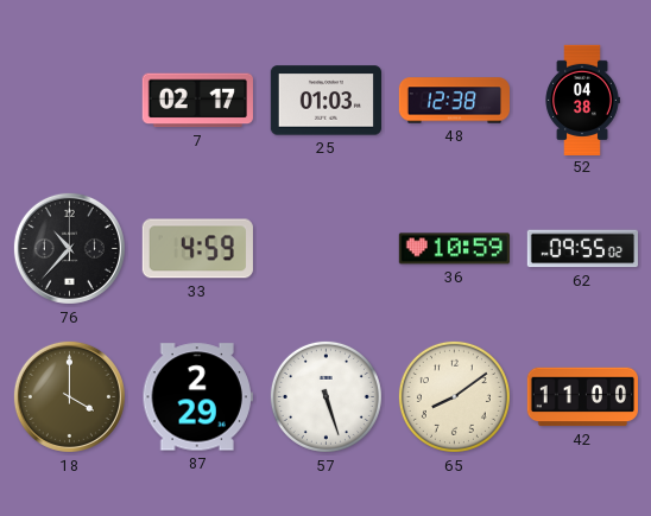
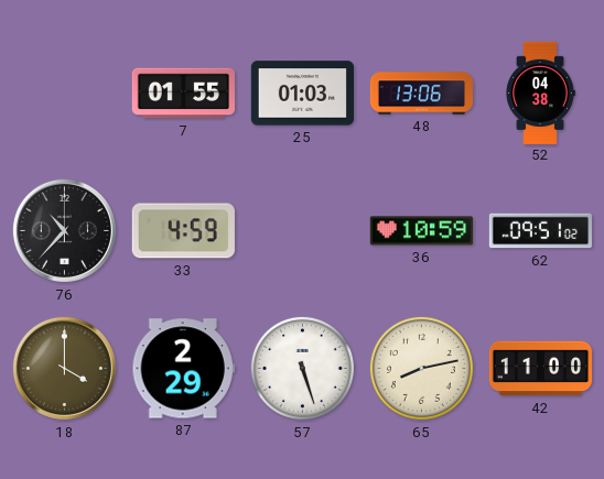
7: 02:17 -> 01:55
48: 12:38 -> 13:06
62: 09:55 -> 09:51
65: 8:09 -> 8:13
